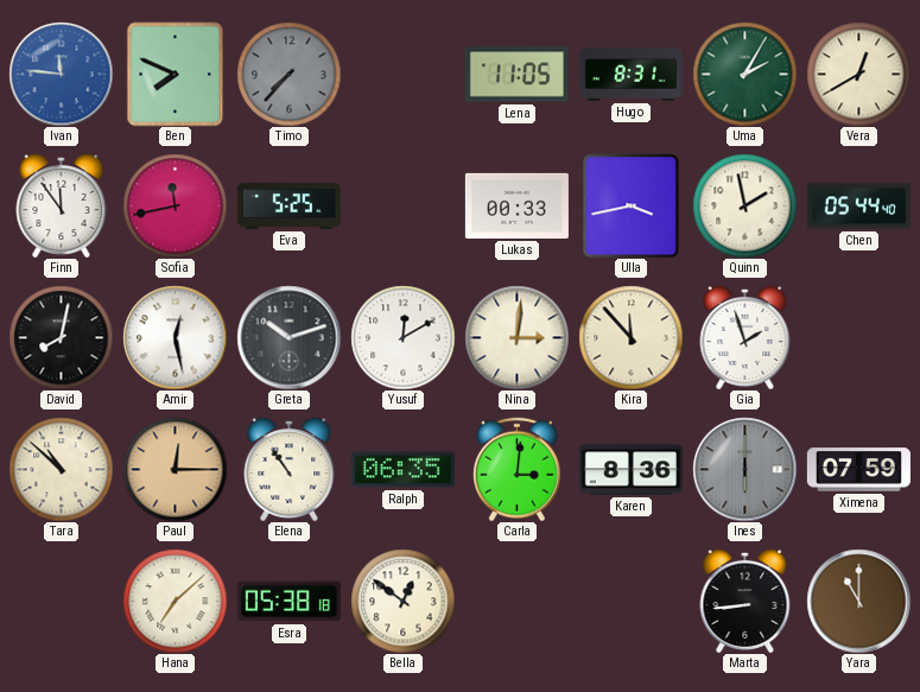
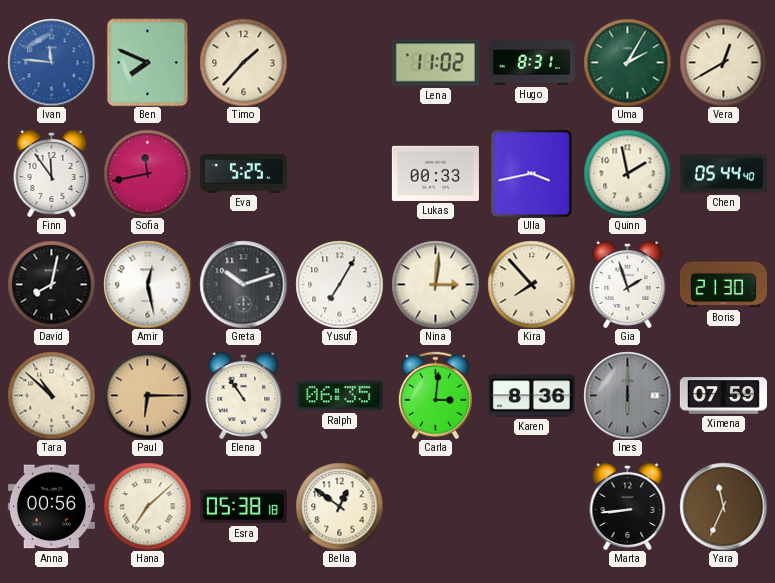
Timo: 7:37 -> 1:37
Timo dial: grey -> cream
Lena: 11:05 -> 11:02
Yusuf: 12:10 -> 7:05
Kira: 11:53 -> 7:53
Boris: none -> 21:30
Paul: 12:15 -> 6:15
Anna: none -> 00:56
Yara: 11:00 -> 11:34
